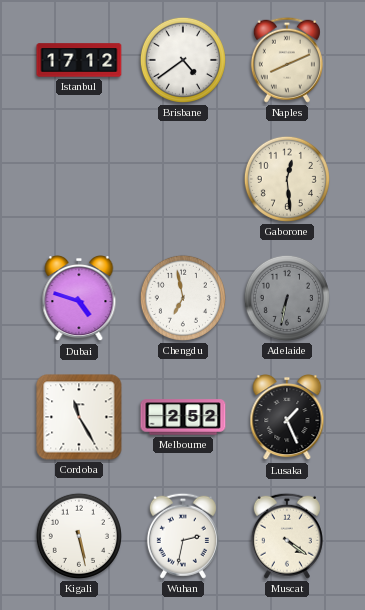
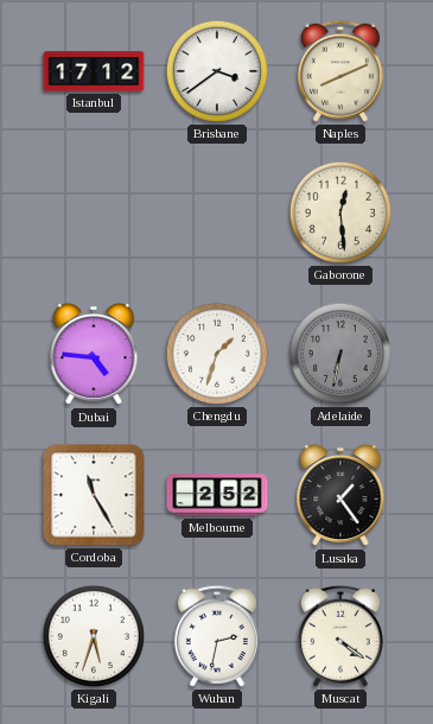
Brisbane: 4:39 -> 3:39
Dubai: 4:48 -> 4:46
Chengdu: 6:58 -> 1:33
Lusaka: 1:26 -> 1:24
Kigali: 5:28 -> 5:33
